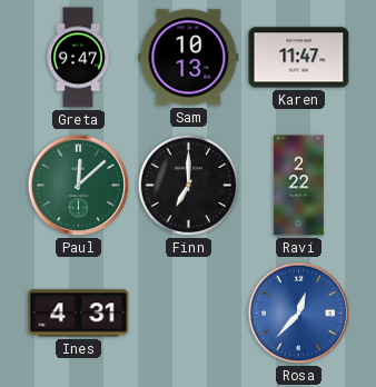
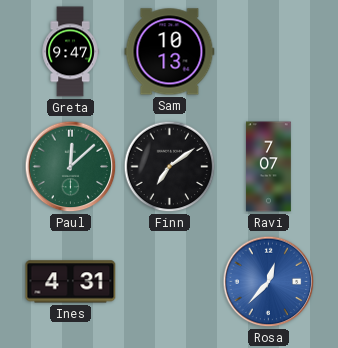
Karen: 11:47 -> none
Finn: 7:00 -> 7:09
Ravi: 2:22 -> 7:07
